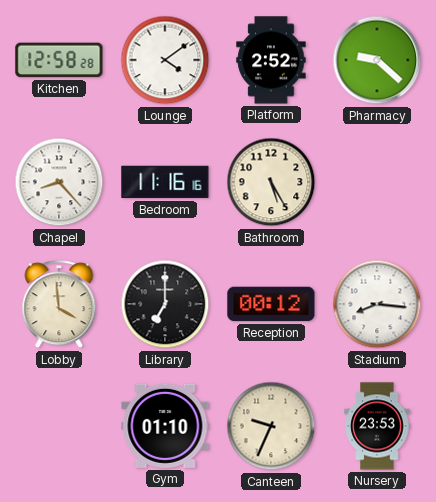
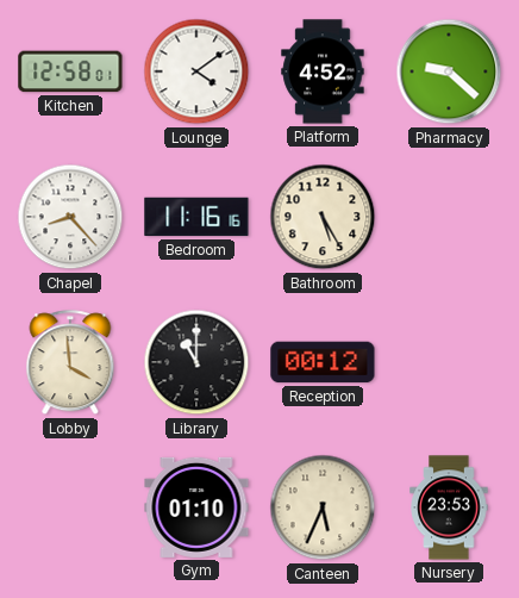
Kitchen: 12:58:28 -> 12:58:01
Platform: 2:52 -> 4:52
Library: 7:00 -> 11:00
Stadium: 8:16 -> none
Canteen: 9:34 -> 5:34
